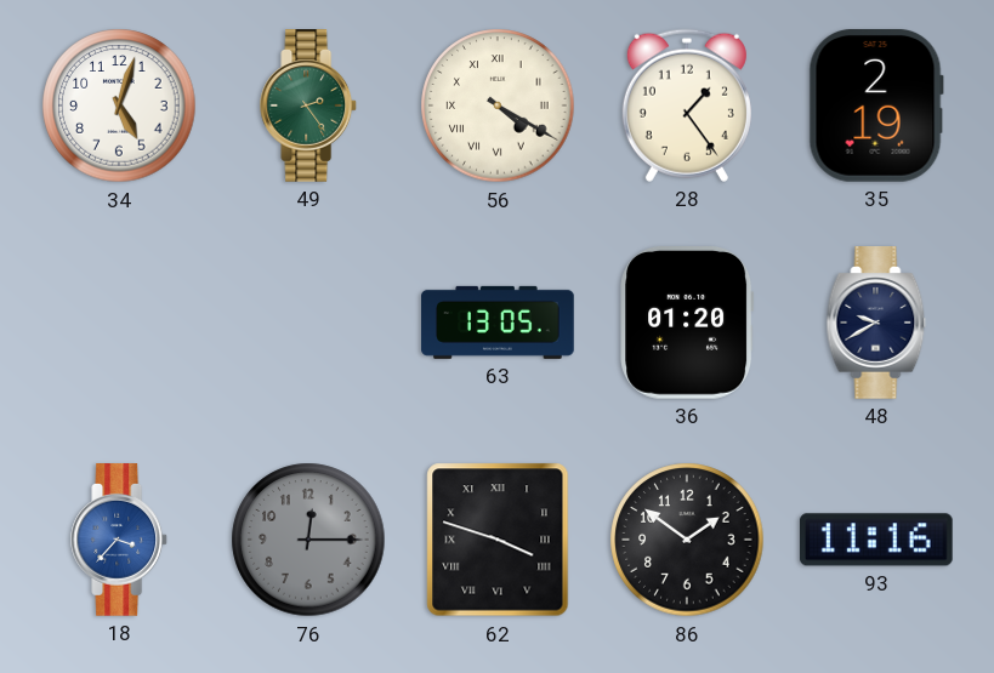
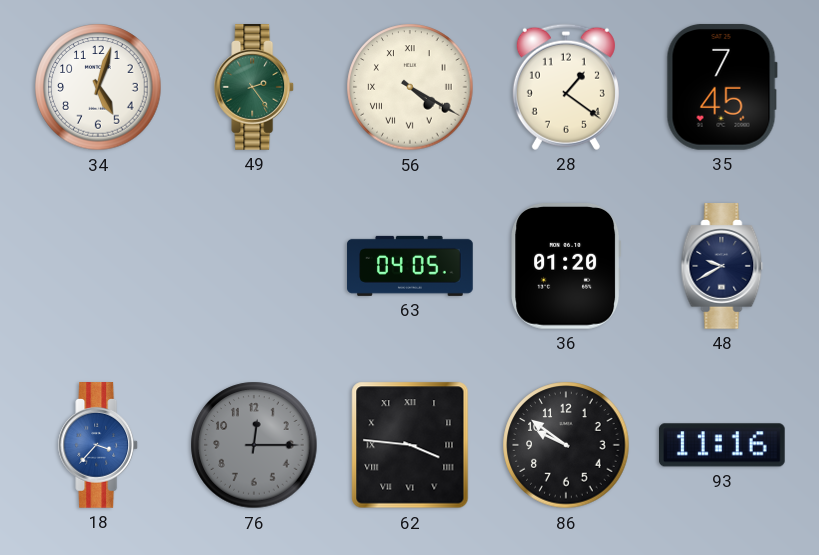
28: 1:24 -> 1:21
35: 2:19 -> 7:45
63: 13:05 -> 04:05
62: 3:48 -> 3:46
86: 1:51 -> 9:51
